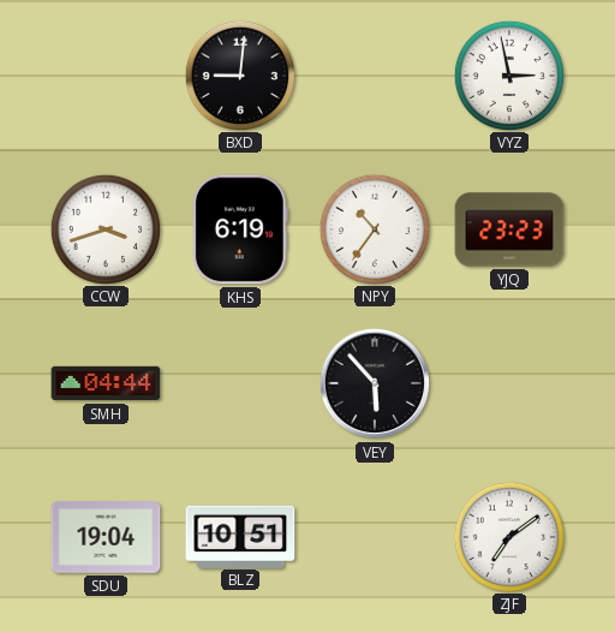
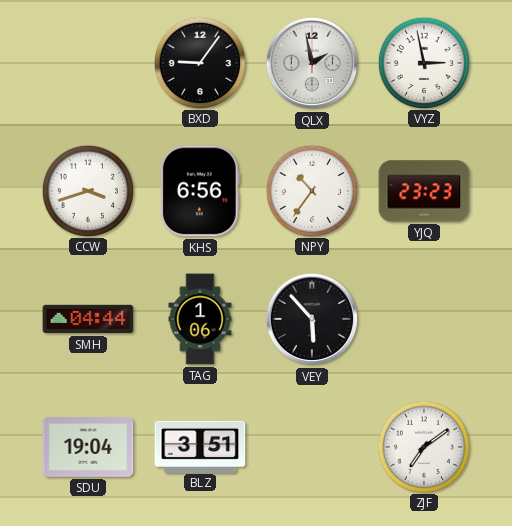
BXD: 9:01 -> 9:06
QLX: none -> 1:58
KHS: 6:19 -> 6:56
TAG: none -> 1:06
BLZ: 10:51 -> 3:51
